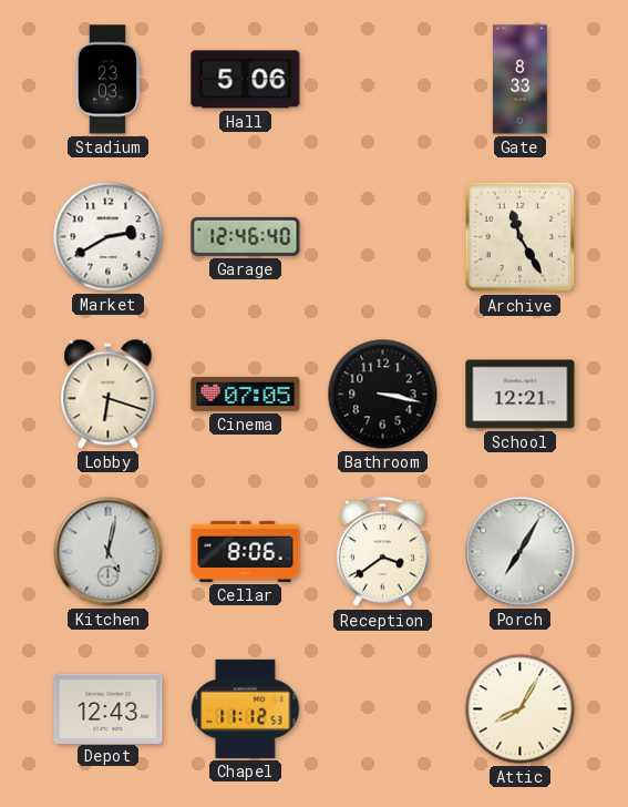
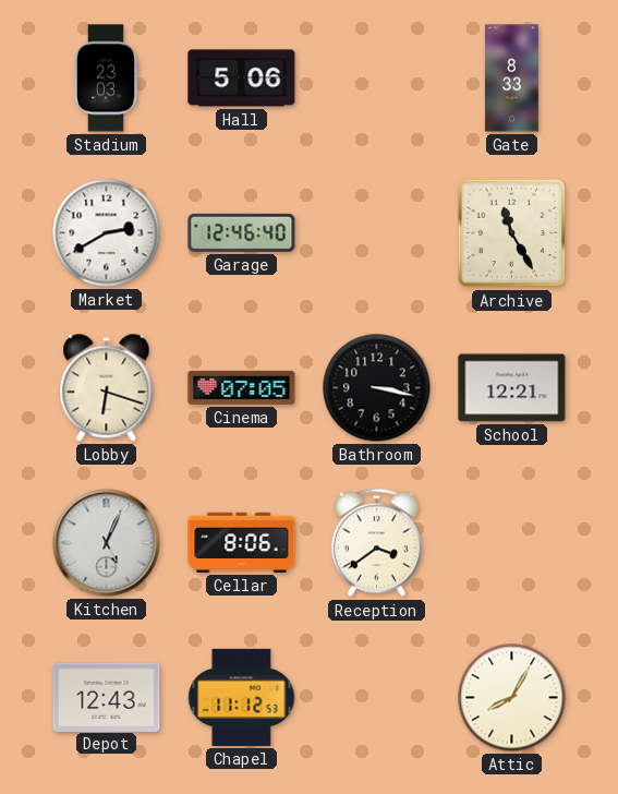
Kitchen: 5:02 -> 5:04
Porch: 7:05 -> none
